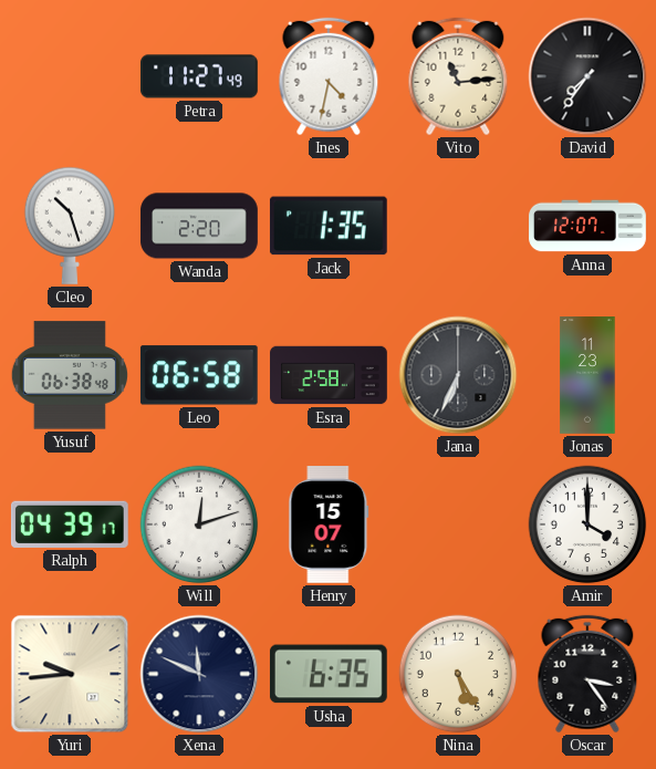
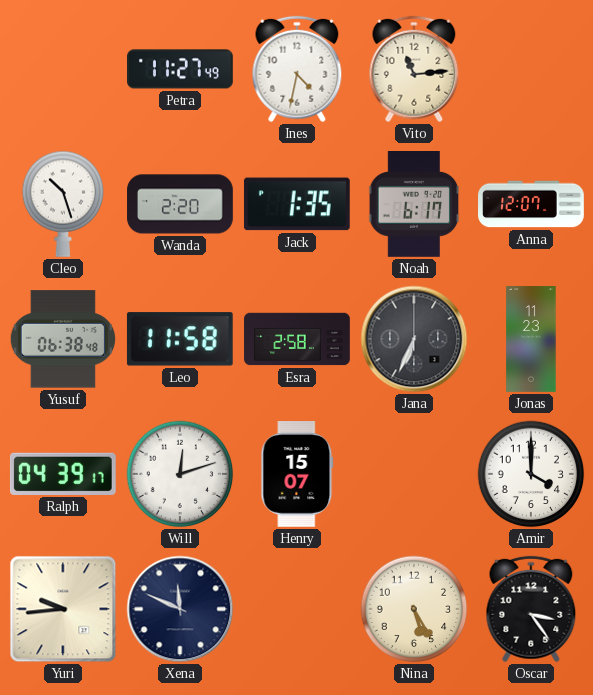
David: 7:36 -> none
Noah: none -> 6:17
Leo: 06:58 -> 11:58
Usha: 6:35 -> none
